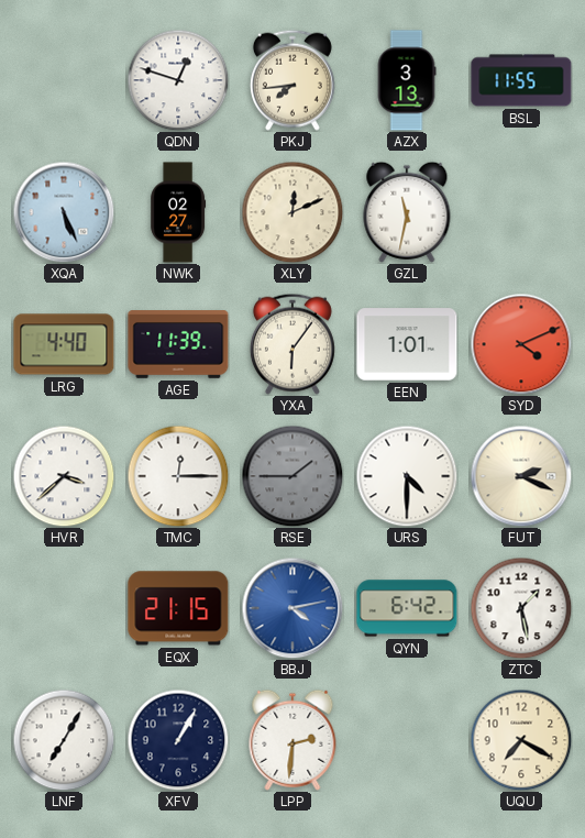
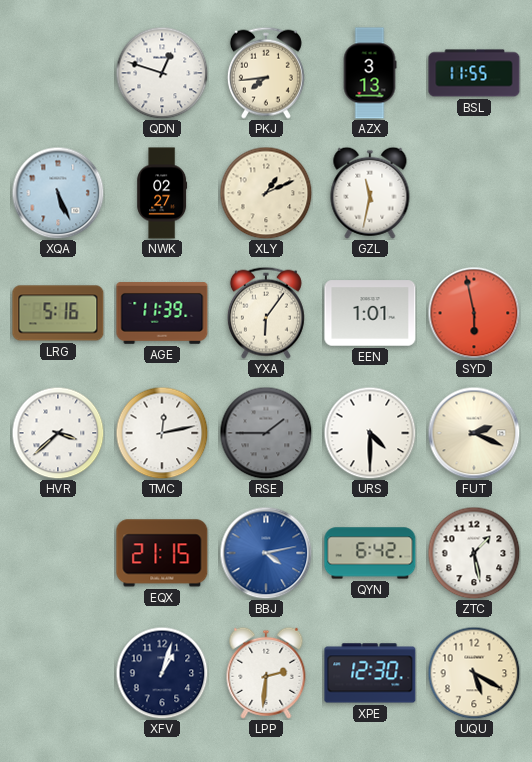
XLY: 12:11 -> 1:11
LRG: 4:40 -> 5:16
SYD: 4:11 -> 5:58
TMC: 12:15 -> 12:13
LNF: 7:05 -> none
XFV: 1:05 -> 1:03
XPE: none -> 12:30
UQU: 7:20 -> 5:20
